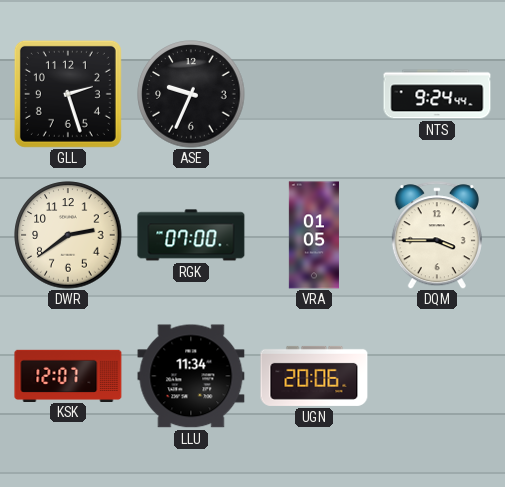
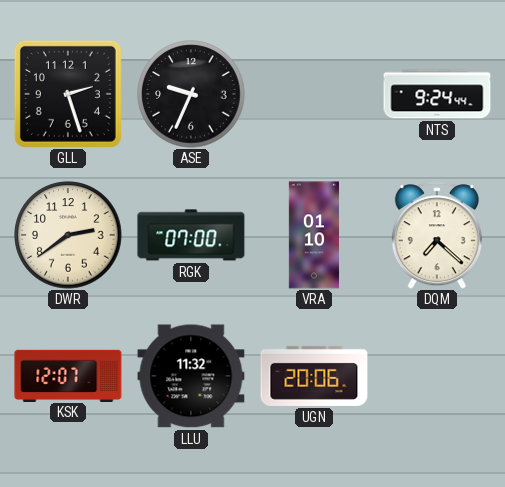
VRA: 01:05 -> 01:10
DQM: 3:45 -> 7:22
LLU: 11:34 -> 11:32
